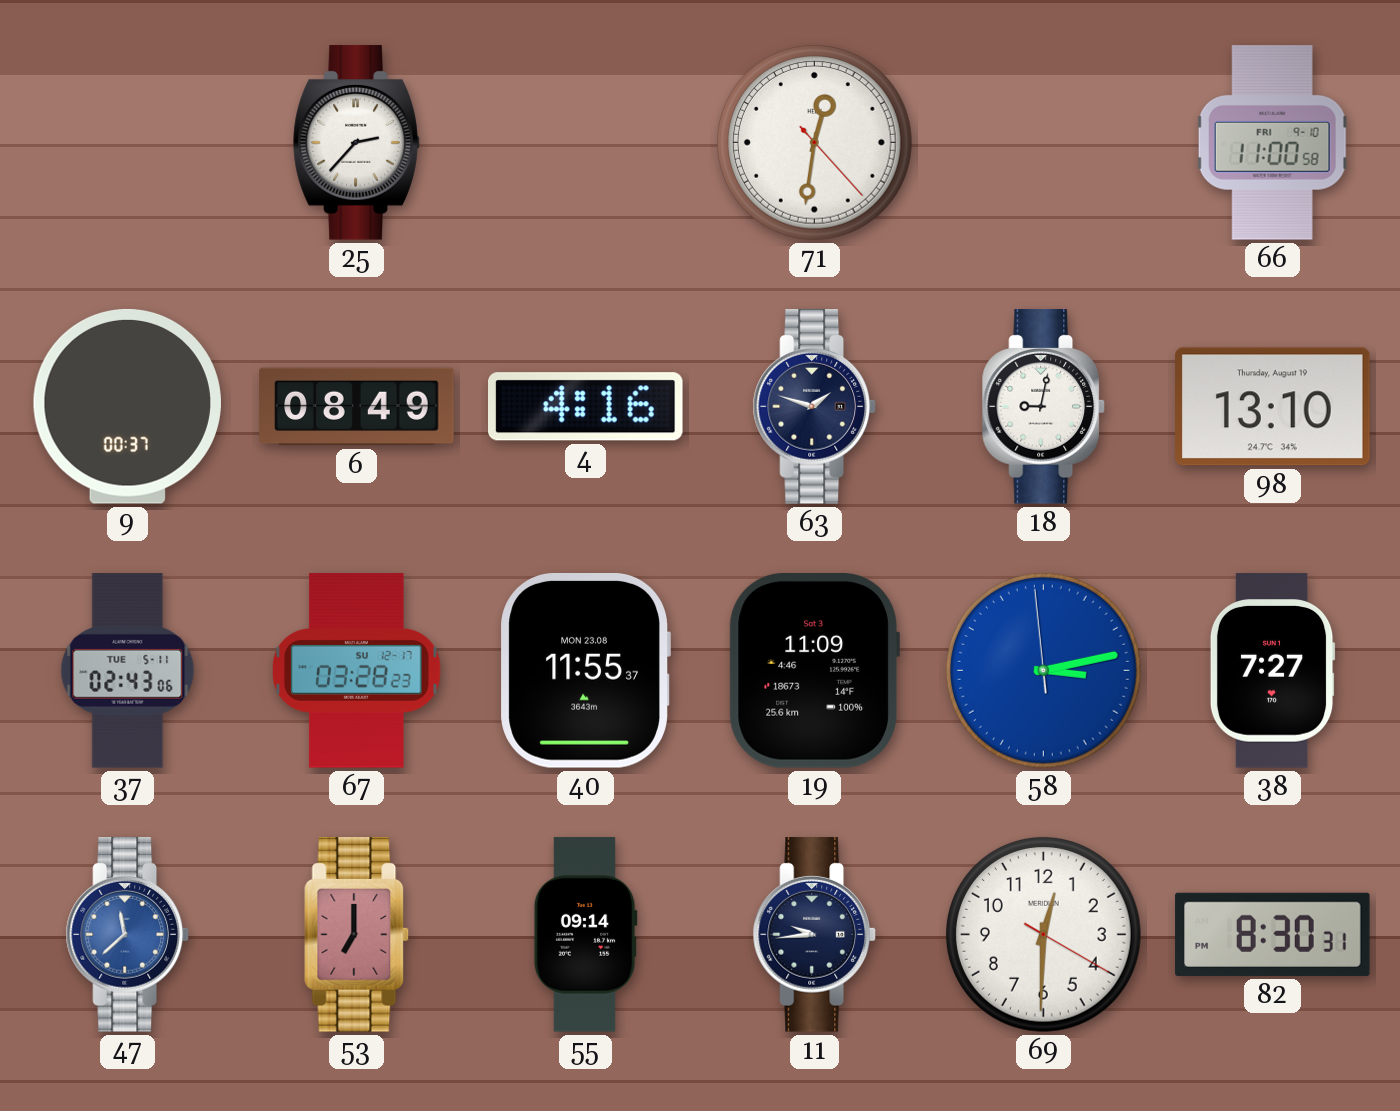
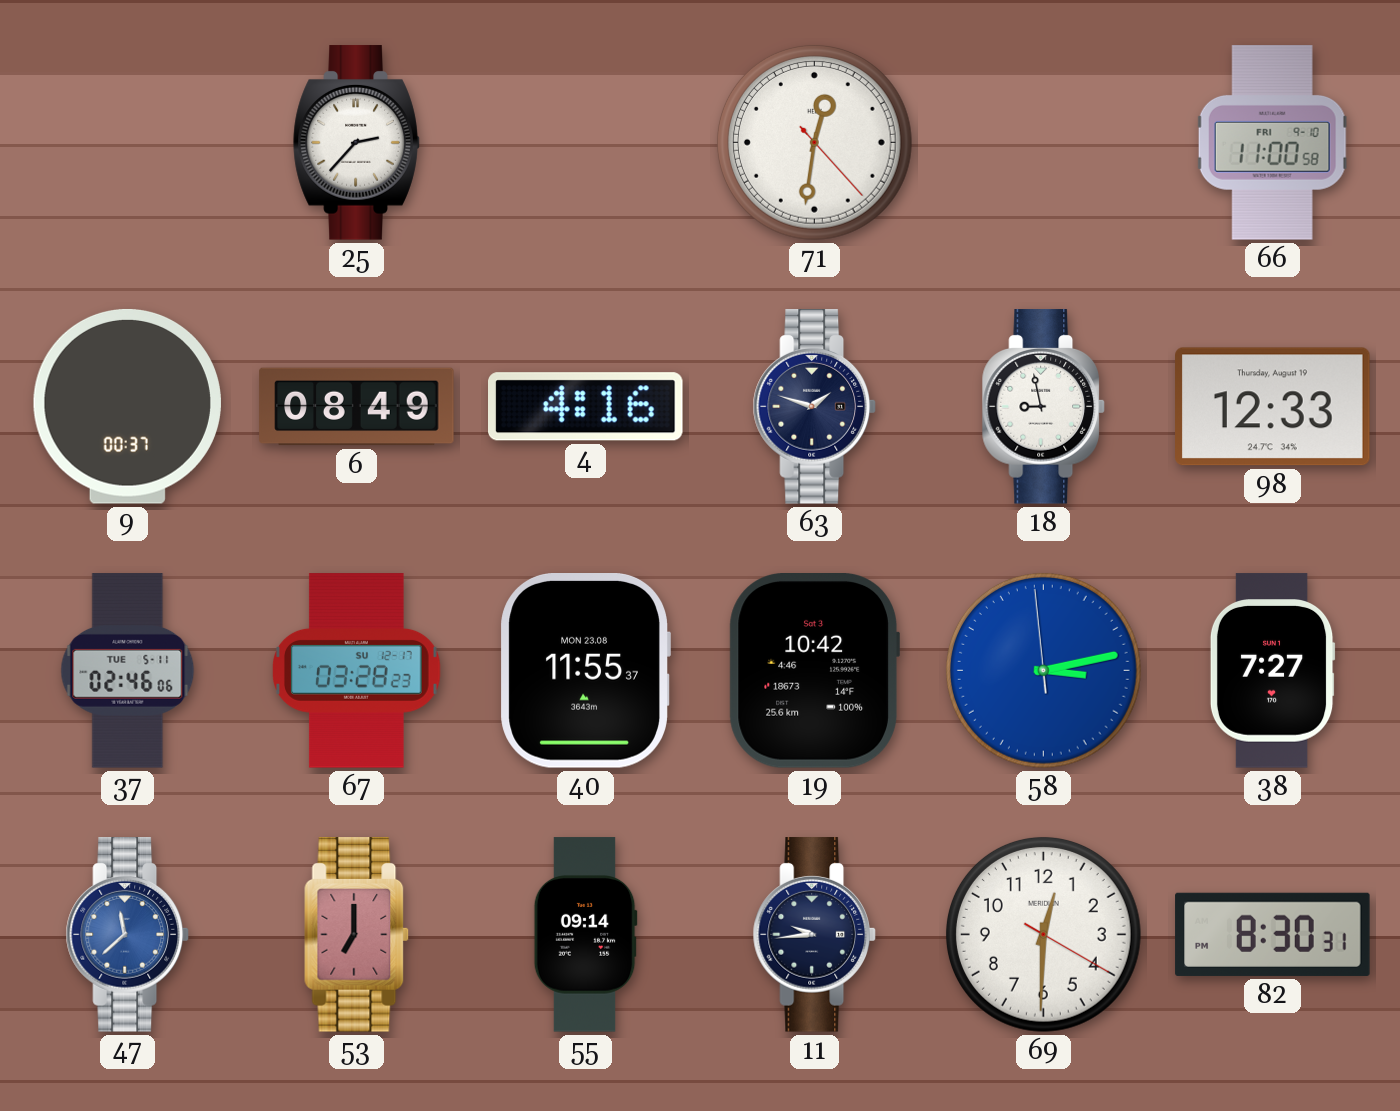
18: 9:02 -> 8:58
98: 13:10 -> 12:33
37: 02:43 -> 02:46
19: 11:09 -> 10:42
